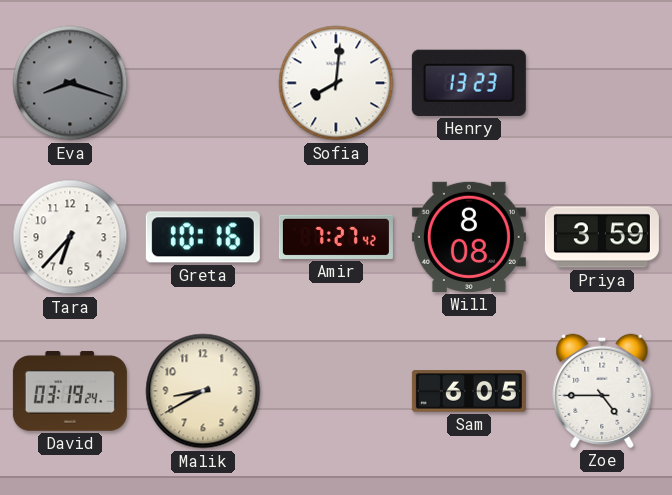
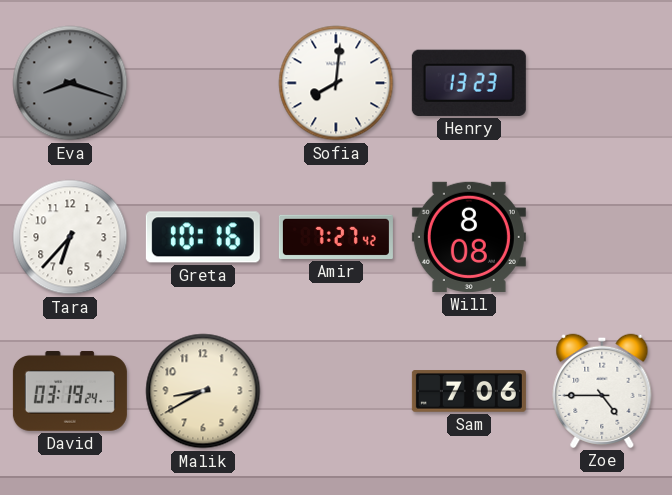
Priya: 3:59 -> none
Sam: 6:05 -> 7:06
